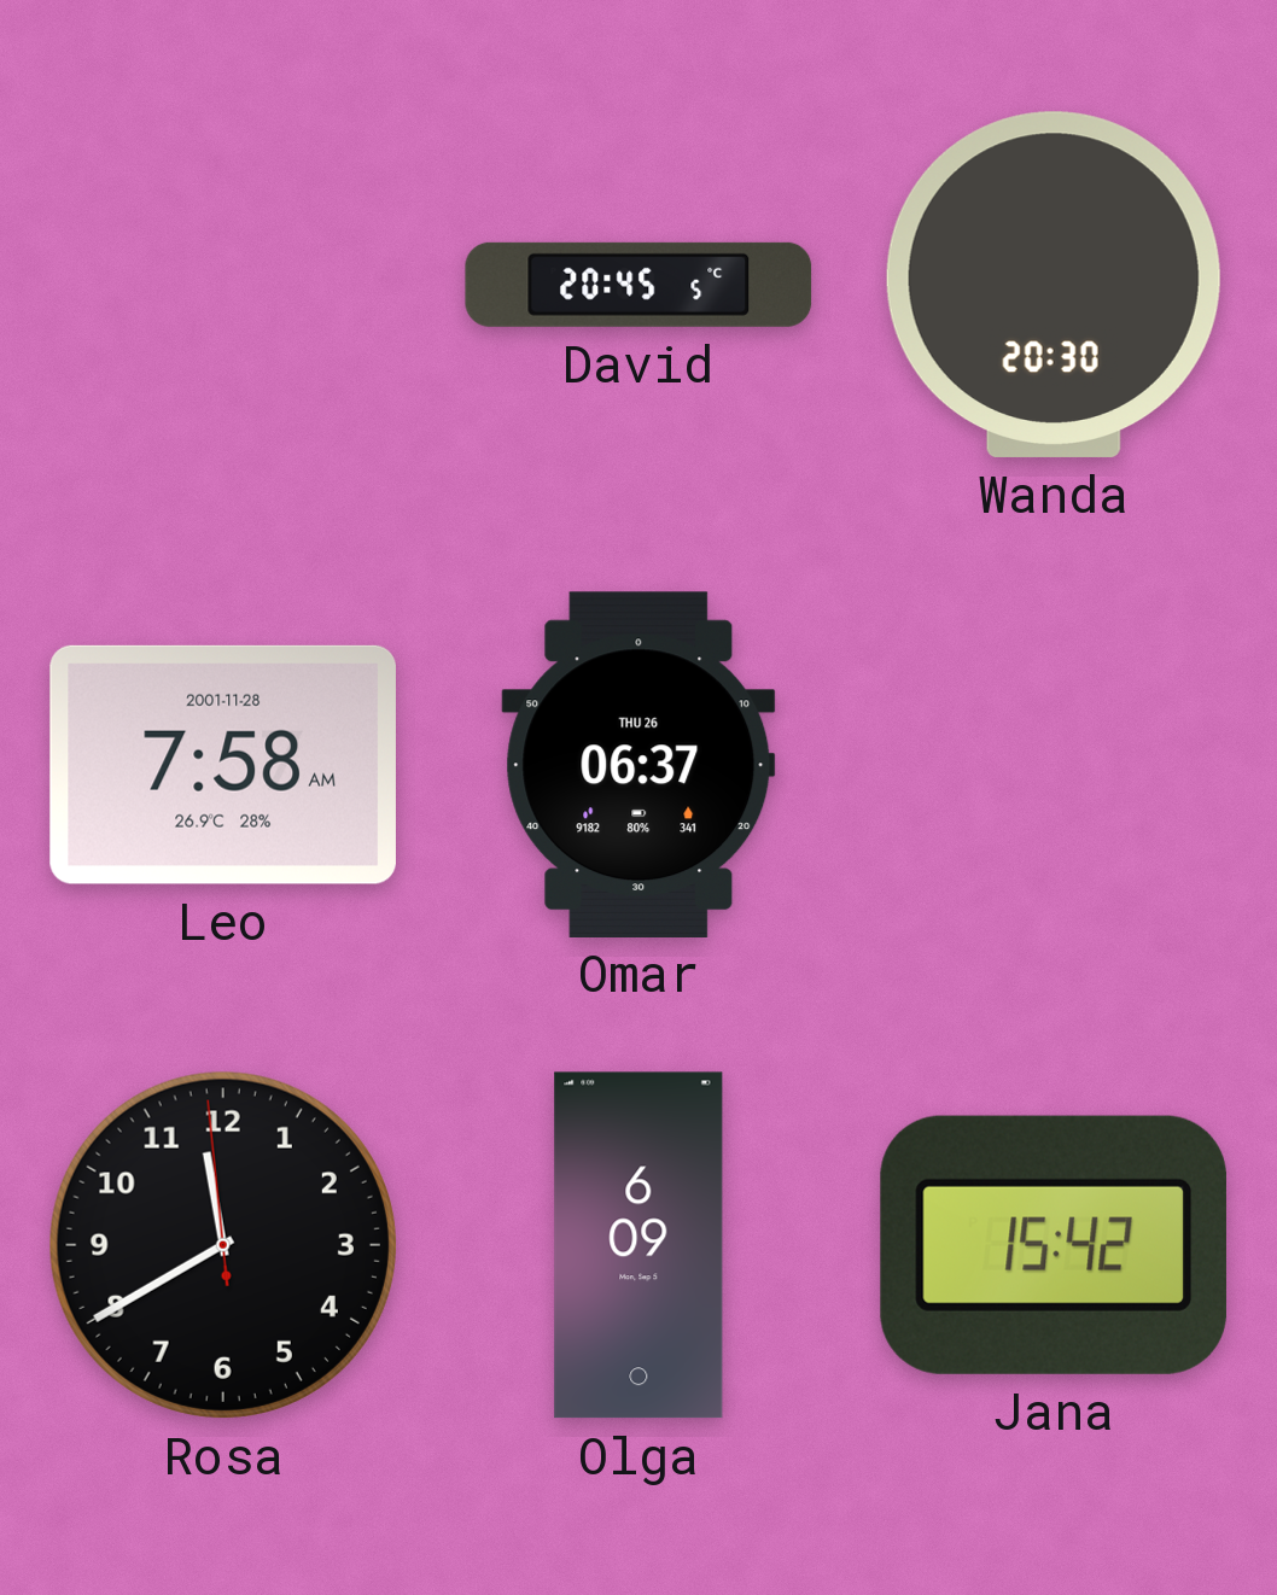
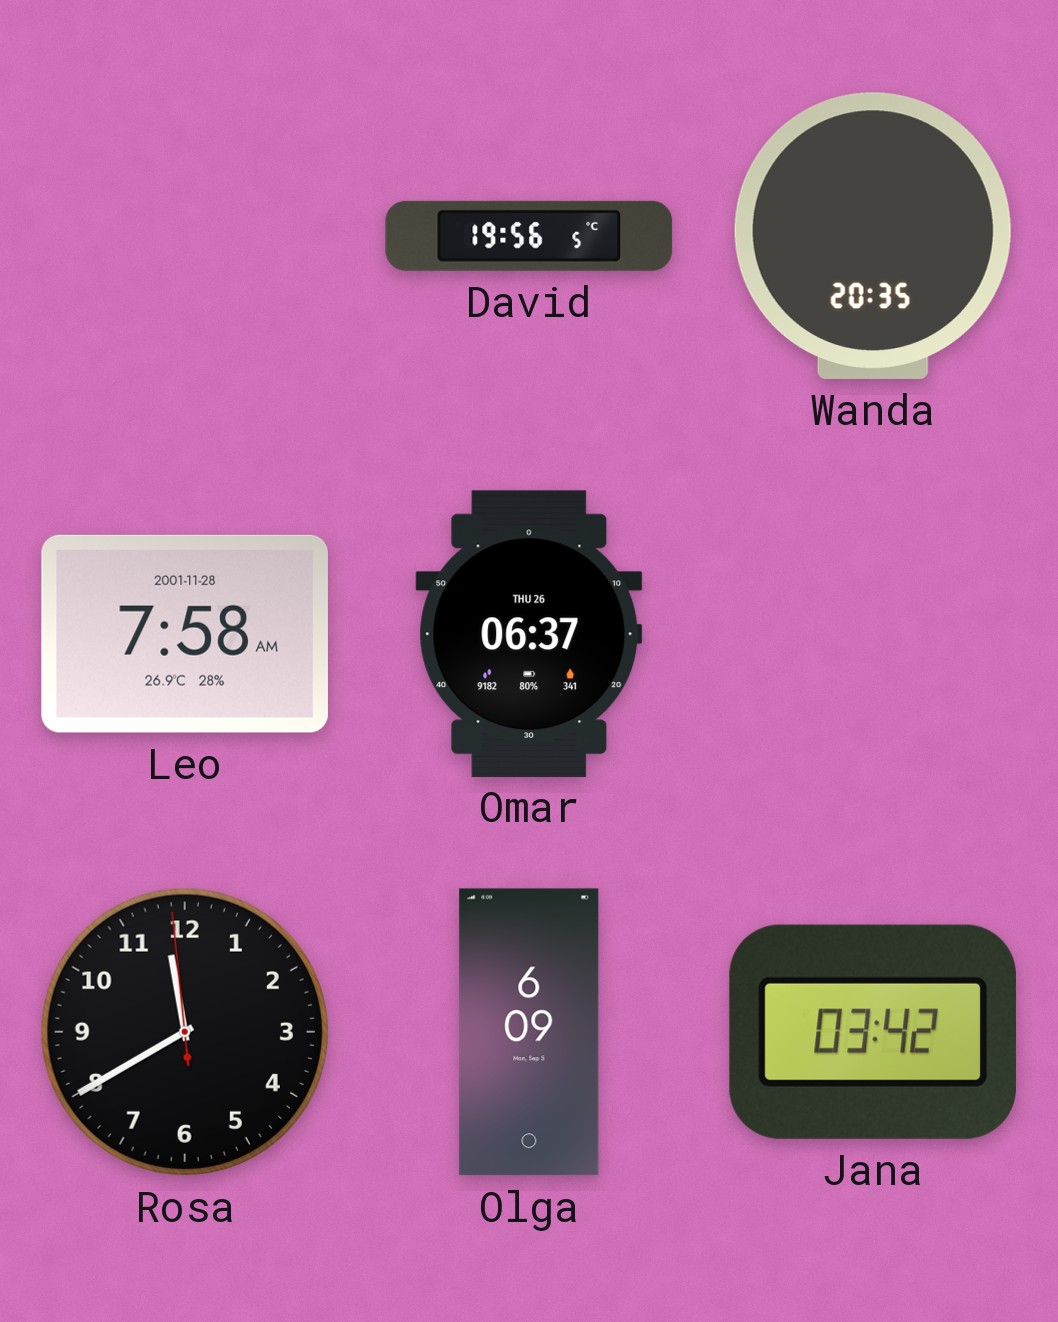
David: 20:45 -> 19:56
Wanda: 20:30 -> 20:35
Jana: 15:42 -> 03:42
